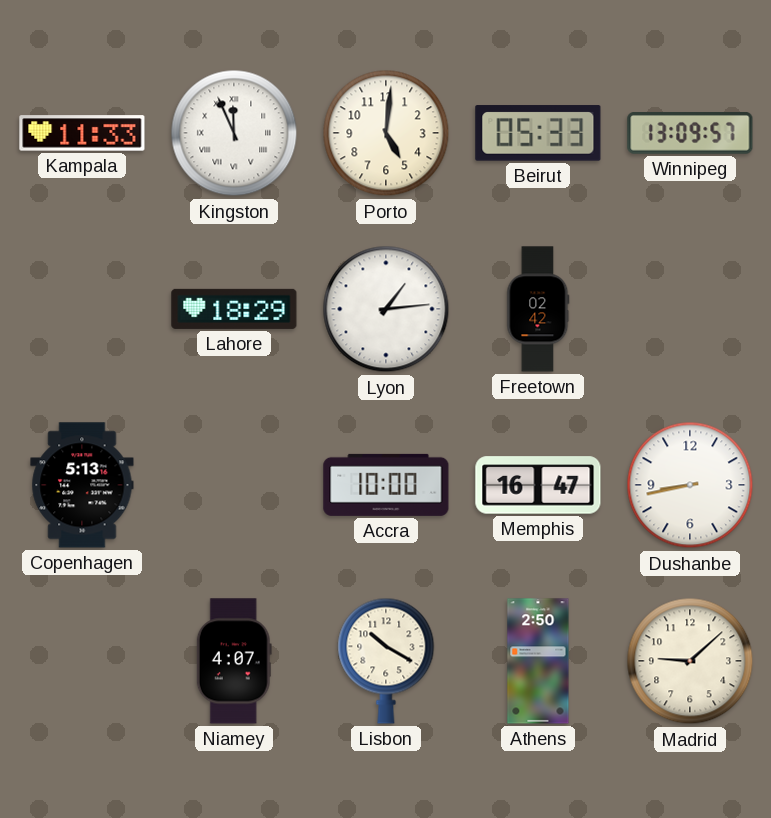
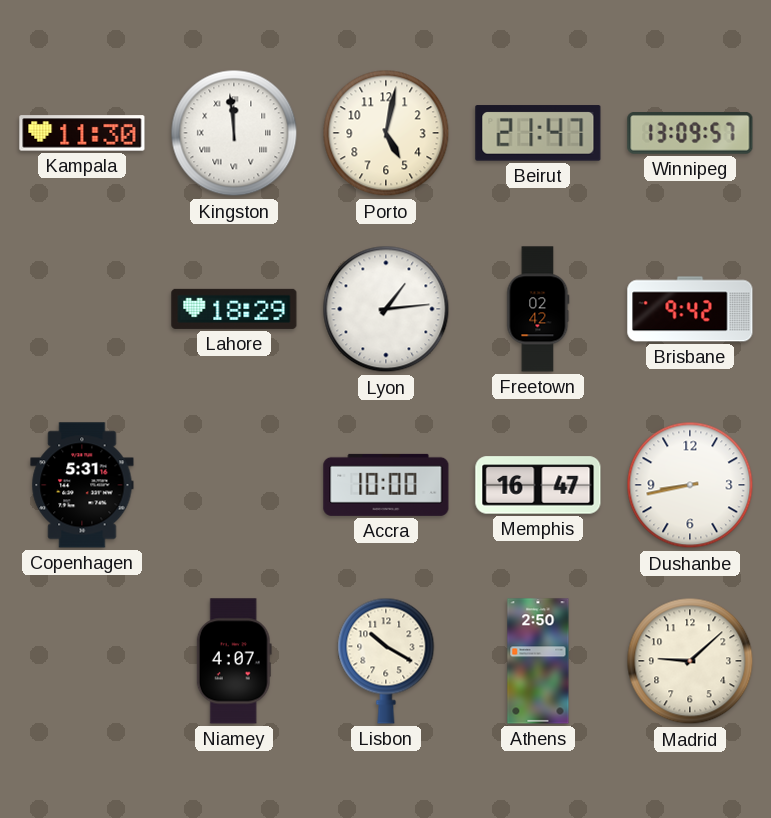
Kampala: 11:33 -> 11:30
Kingston: 11:56 -> 11:59
Porto: 5:01 -> 5:02
Beirut: 05:33 -> 21:47
Brisbane: none -> 9:42
Copenhagen: 5:13 -> 5:31
